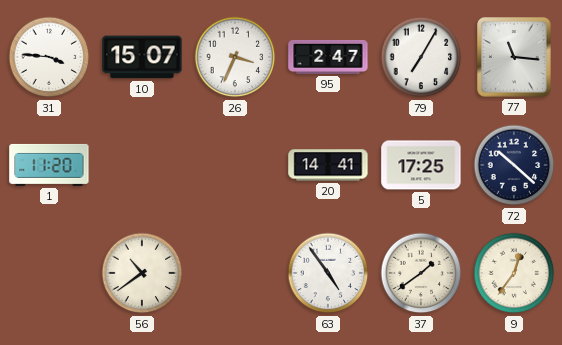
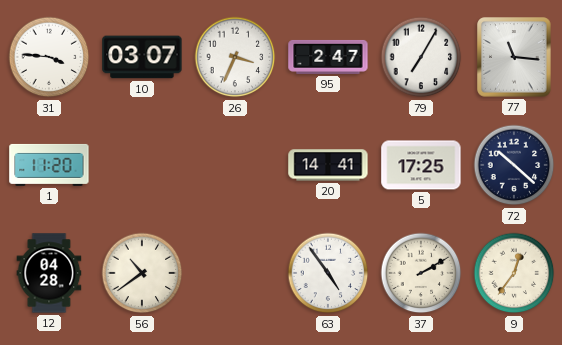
10: 15:07 -> 03:07
12: none -> 04:28
37: 1:39 -> 2:10
